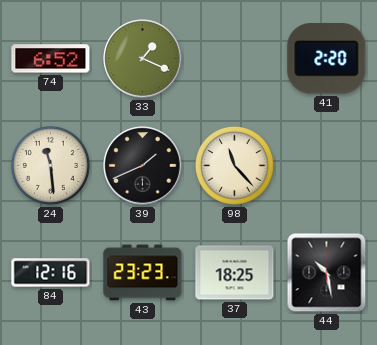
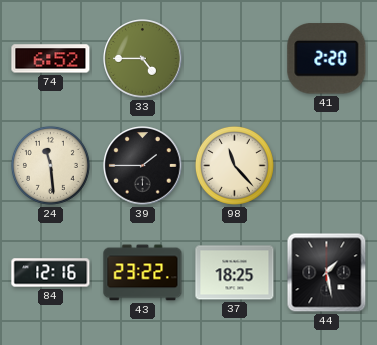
33: 1:19 -> 4:45
39: 1:41 -> 1:45
43: 23:23 -> 23:22
44: 10:28 -> 1:28
